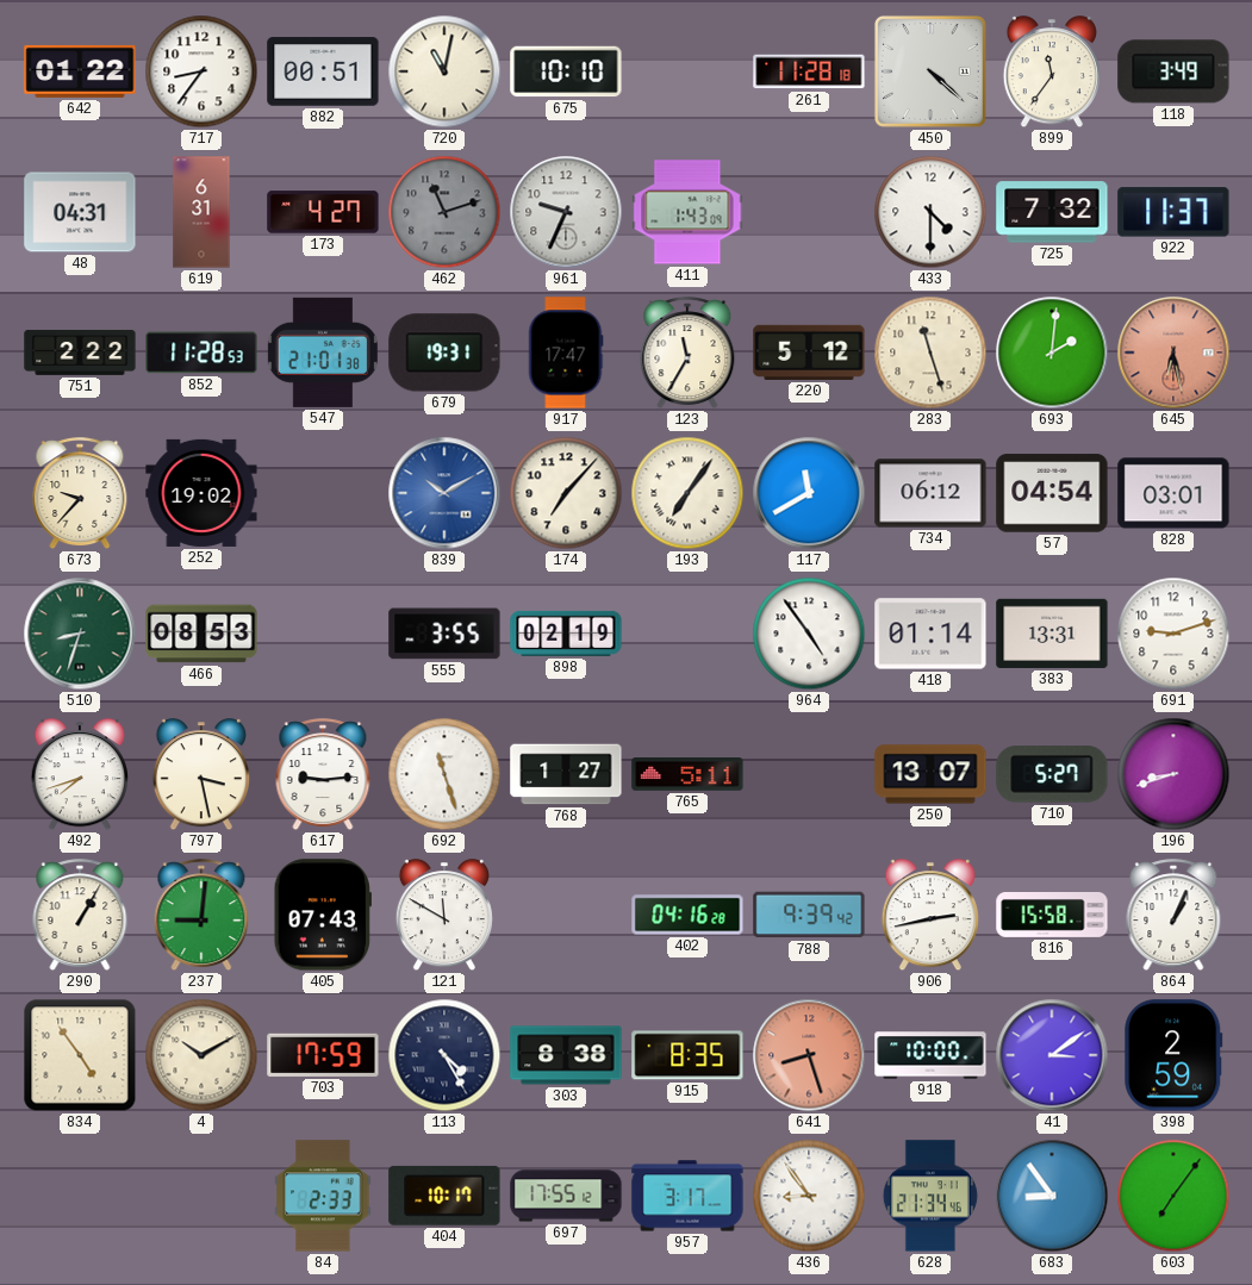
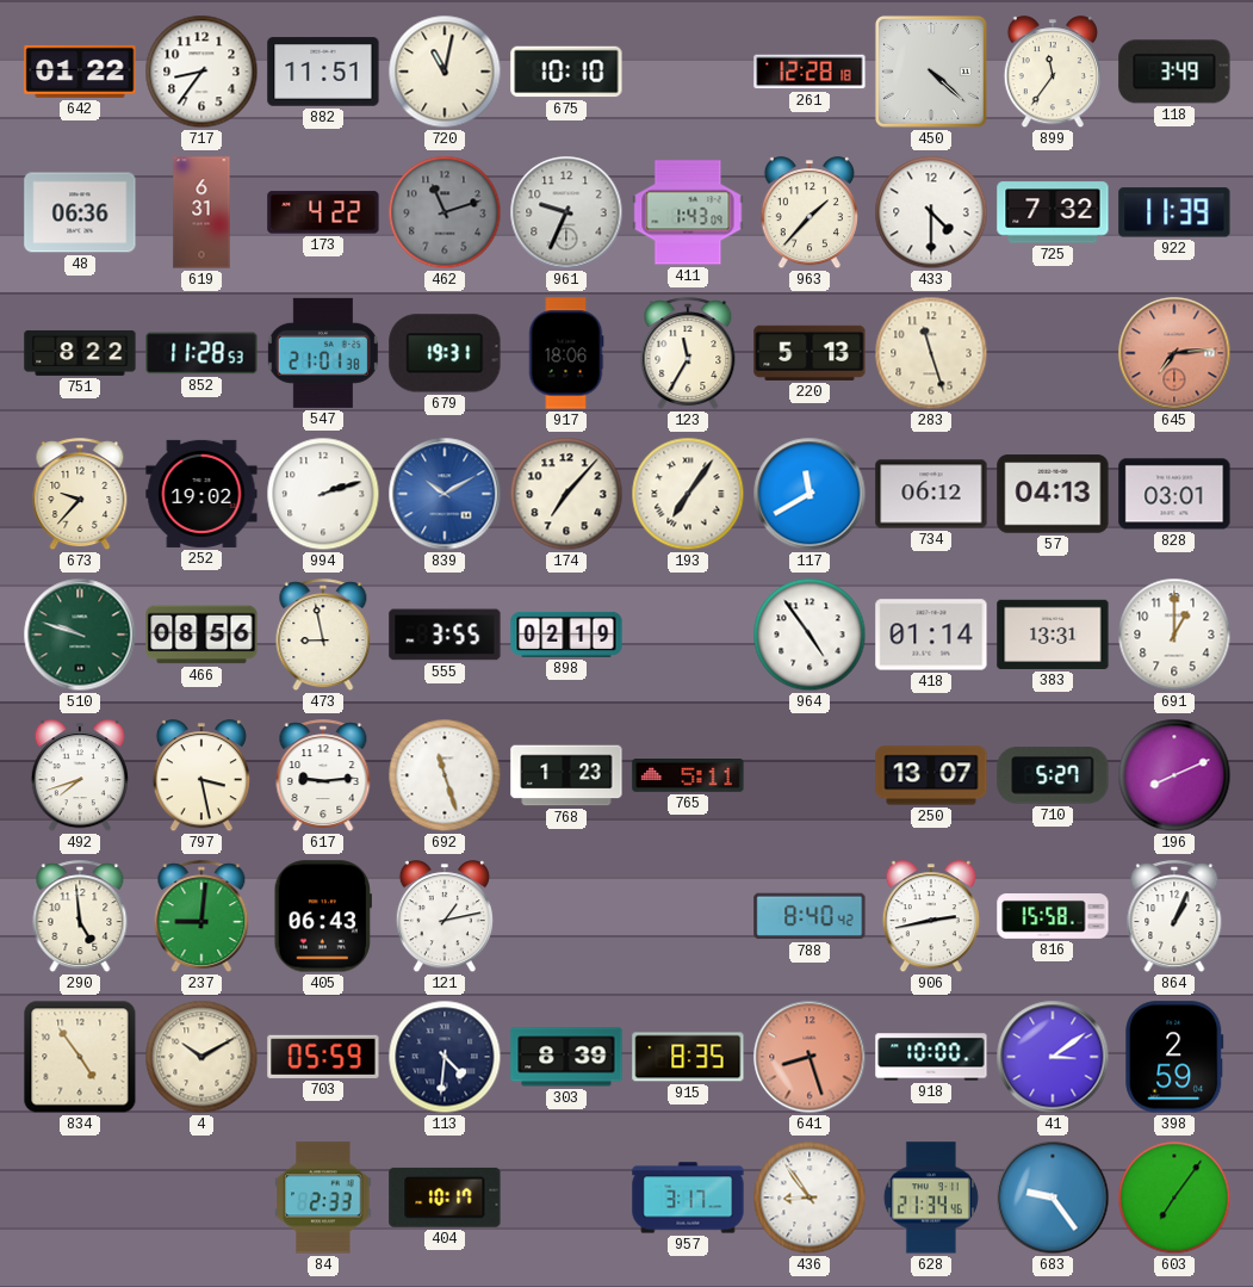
882: 00:51 -> 11:51
261: 11:28 -> 12:28
48: 04:31 -> 06:36
173: 4:27 -> 4:22
963: none -> 1:37
922: 11:37 -> 11:39
751: 2:22 -> 8:22
917: 17:47 -> 18:06
220: 5:12 -> 5:13
693: 2:01 -> none
645: 6:28 -> 7:14
994: none -> 2:12
57: 04:54 -> 04:13
510: 8:33 -> 9:48
466: 08:53 -> 08:56
473: none -> 8:58
691: 9:12 -> 1:00
768: 1:27 -> 1:23
196: 8:42 -> 8:11
290: 1:05 -> 4:59
405: 07:43 -> 06:43
121: 11:50 -> 1:13
402: 04:16 -> none
788: 9:39 -> 8:40
703: 17:59 -> 05:59
113: 4:25 -> 4:31
303: 8:38 -> 8:39
697: 17:55 -> none
683: 8:54 -> 9:24
